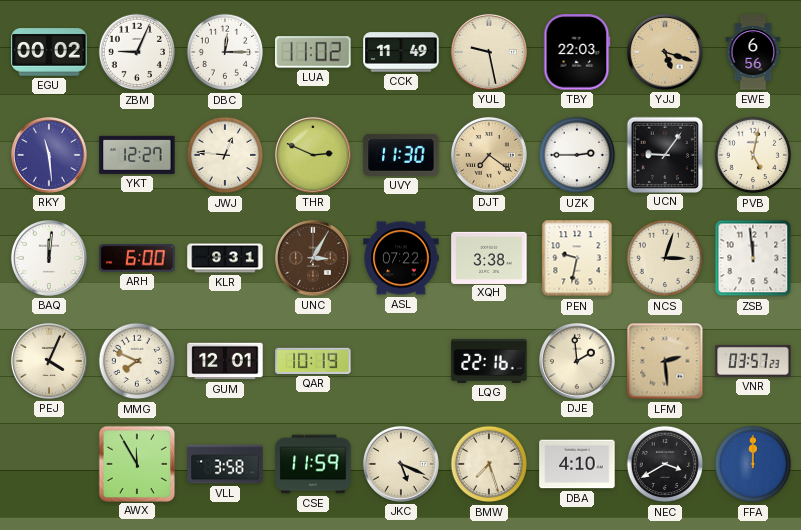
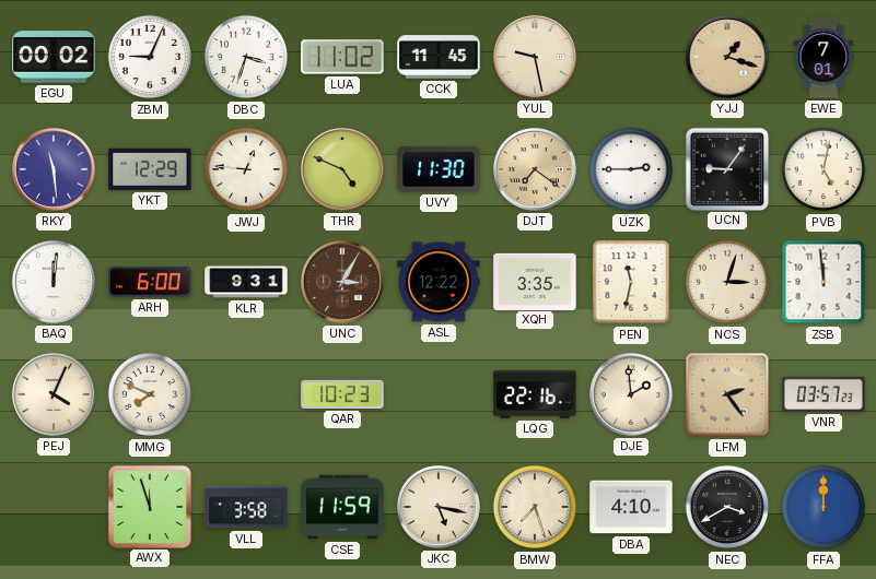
DBC: 12:15 -> 3:33
CCK: 11:49 -> 11:45
TBY: 22:03 -> none
YJJ: 5:18 -> 1:18
EWE: 6:56 -> 7:01
YKT: 12:27 -> 12:29
THR: 2:49 -> 4:49
ASL: 07:22 -> 12:22
XQH: 3:38 -> 3:35
PEN: 9:32 -> 11:32
GUM: 12:01 -> none
QAR: 10:19 -> 10:23
LFM: 2:29 -> 2:24
AWX: 11:55 -> 11:57
JKC: 5:19 -> 5:17
